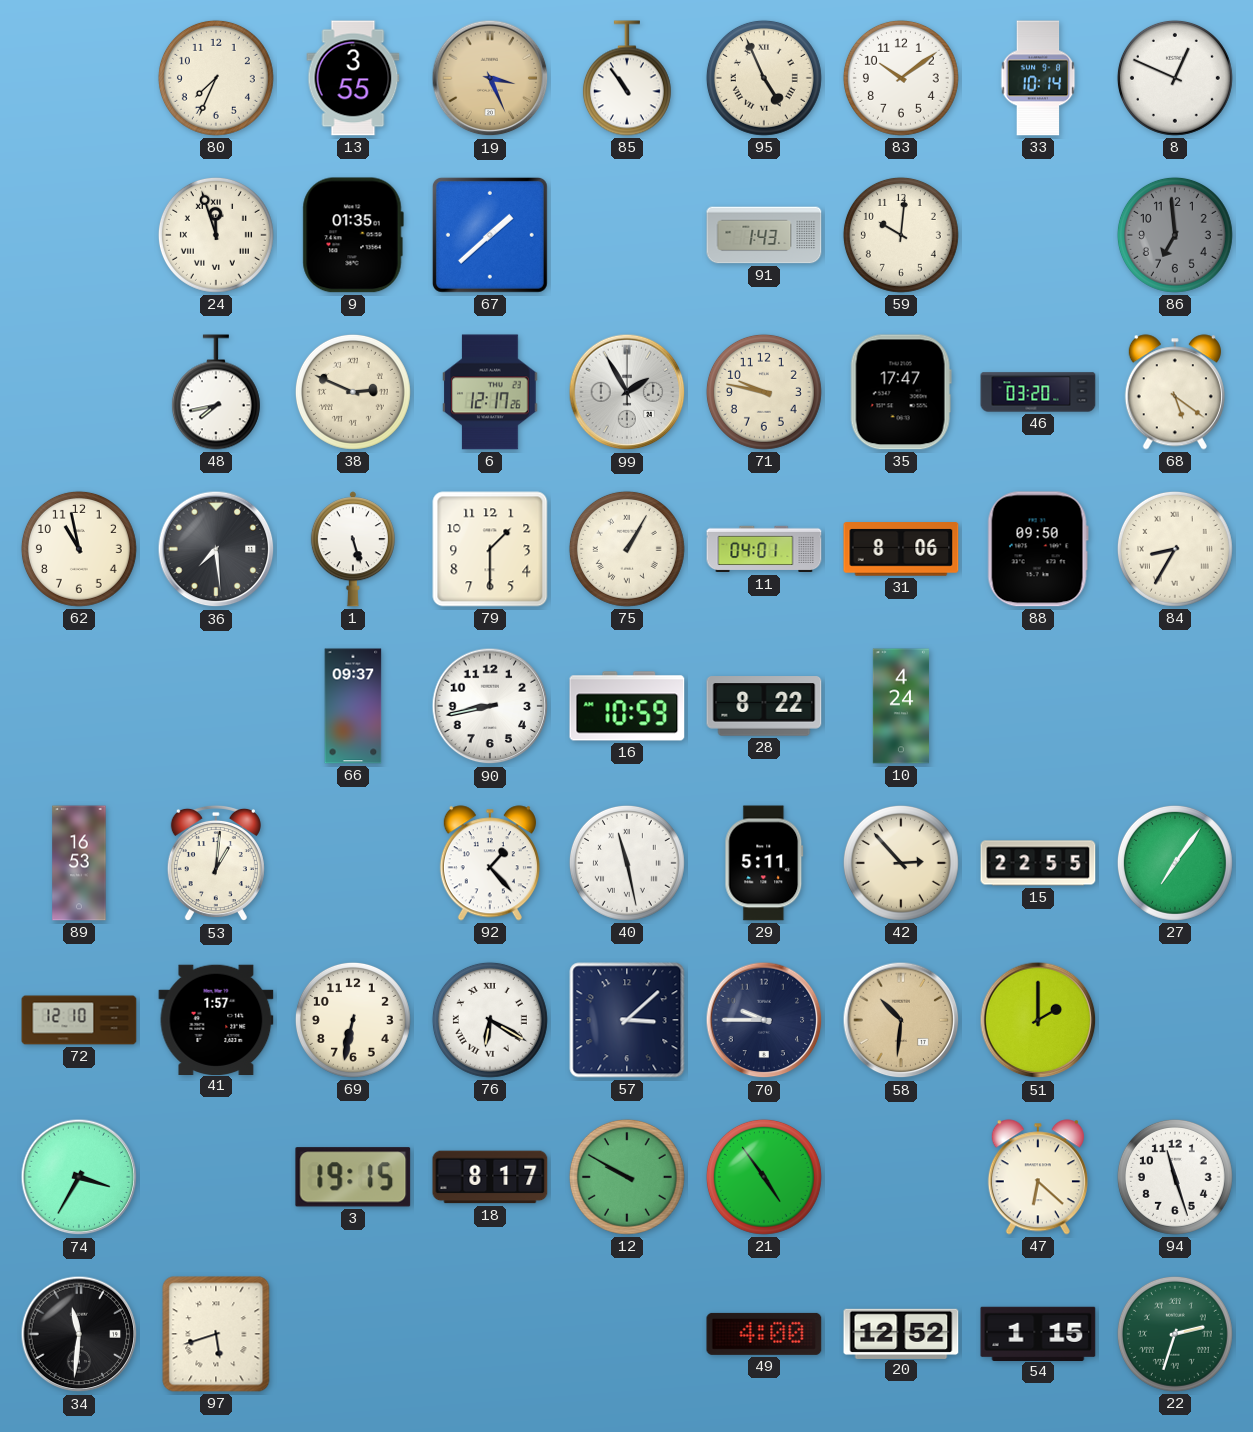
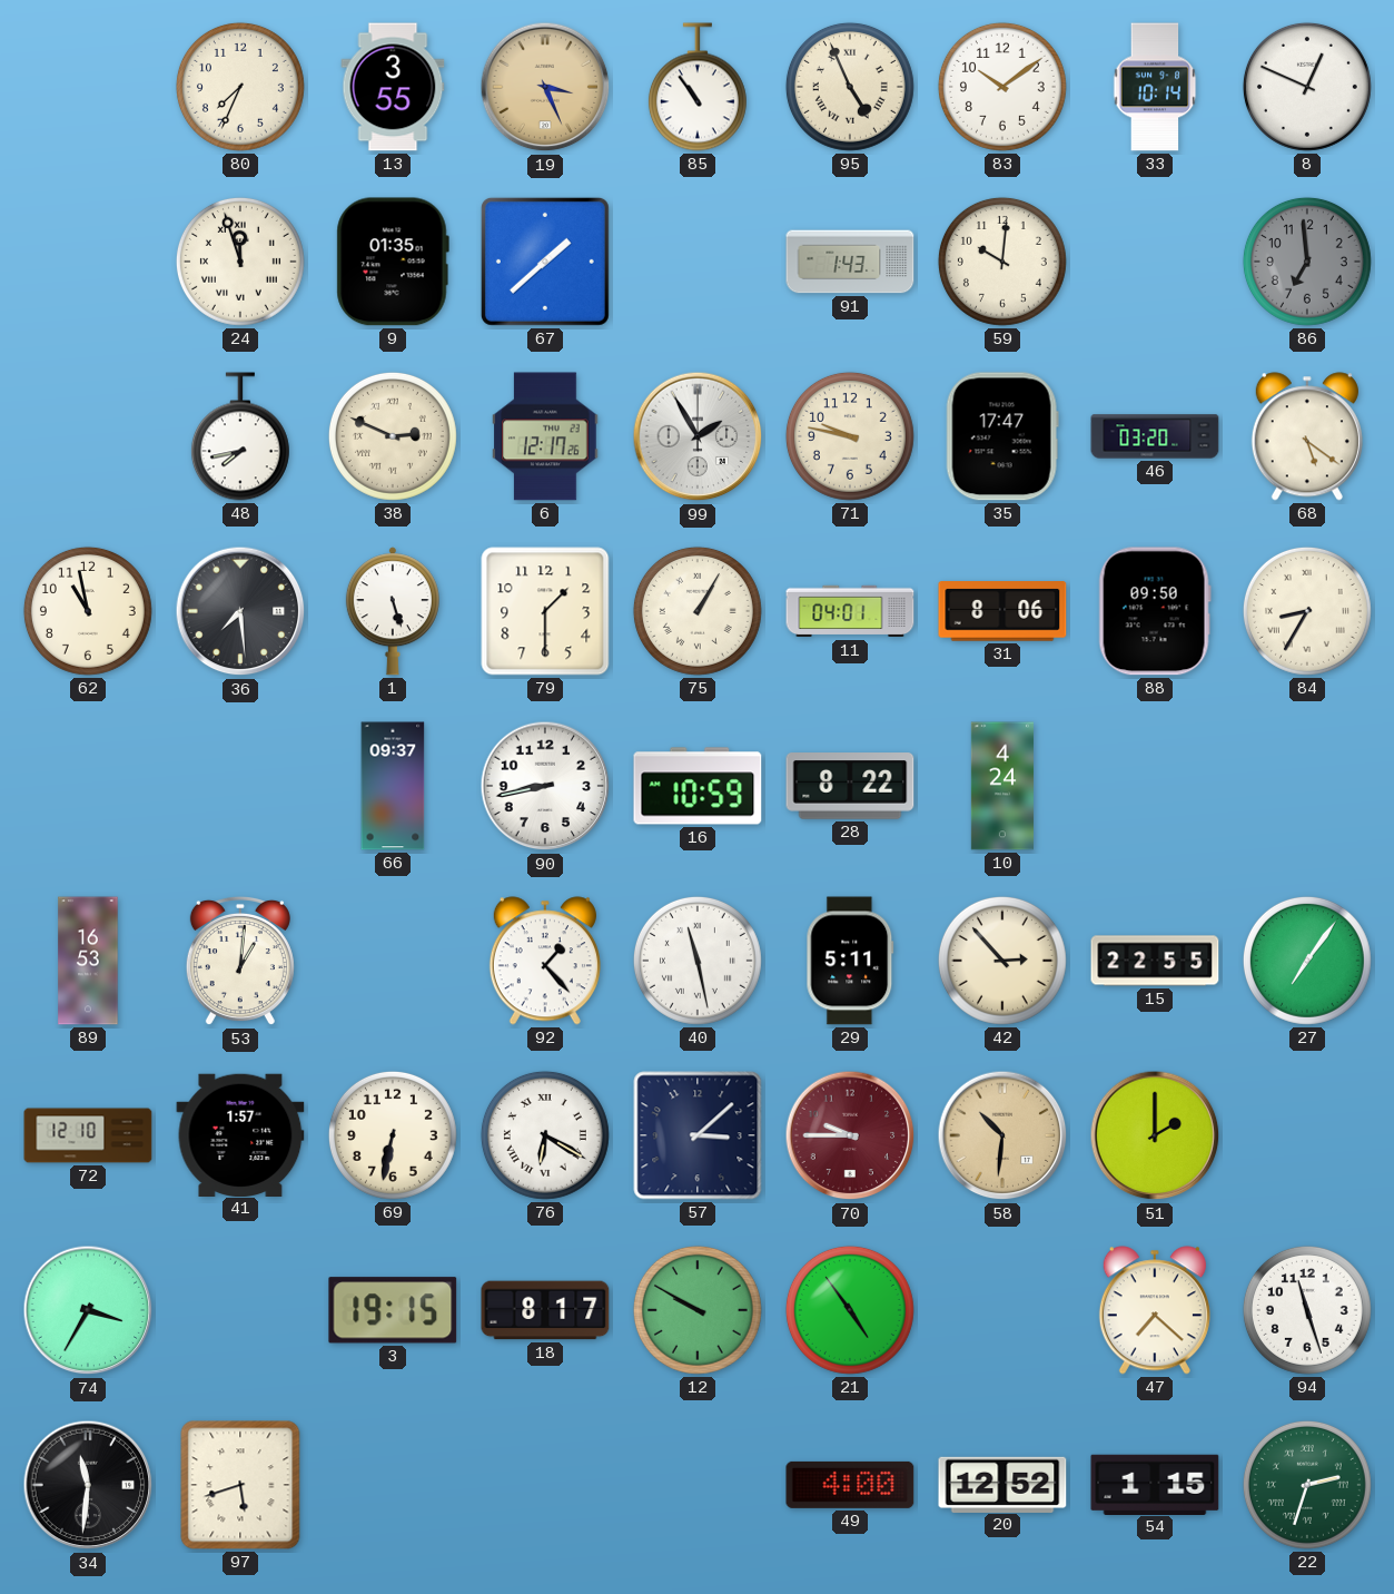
70 dial: navy -> burgundy
47: 6:22 -> 7:22
